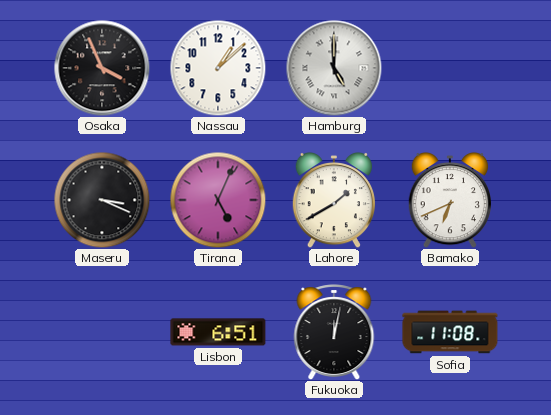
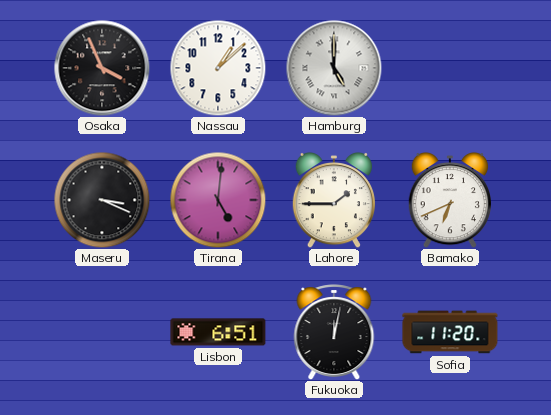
Tirana: 5:04 -> 5:01
Lahore: 1:40 -> 1:45
Sofia: 11:08 -> 11:20
